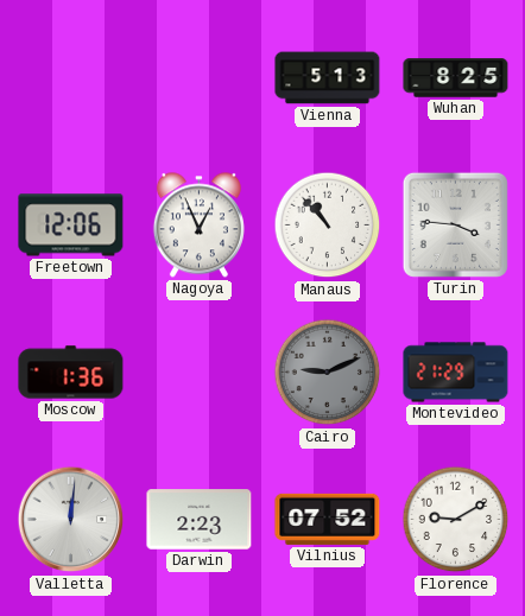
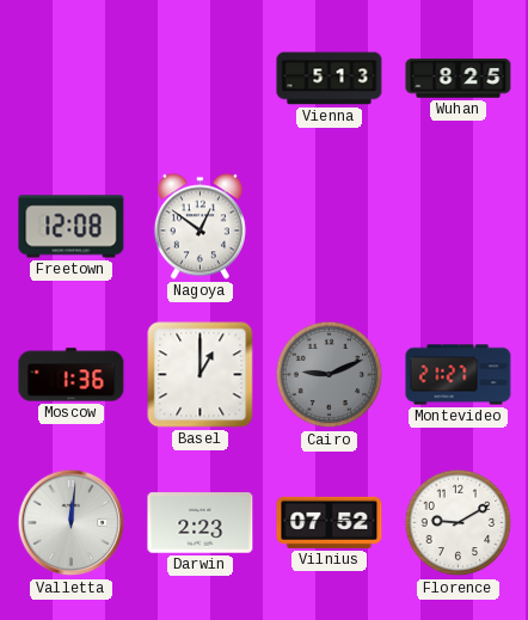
Freetown: 12:06 -> 12:08
Nagoya: 12:56 -> 12:51
Manaus: 10:53 -> none
Turin: 3:46 -> none
Basel: none -> 1:00
Montevideo: 21:29 -> 21:27
